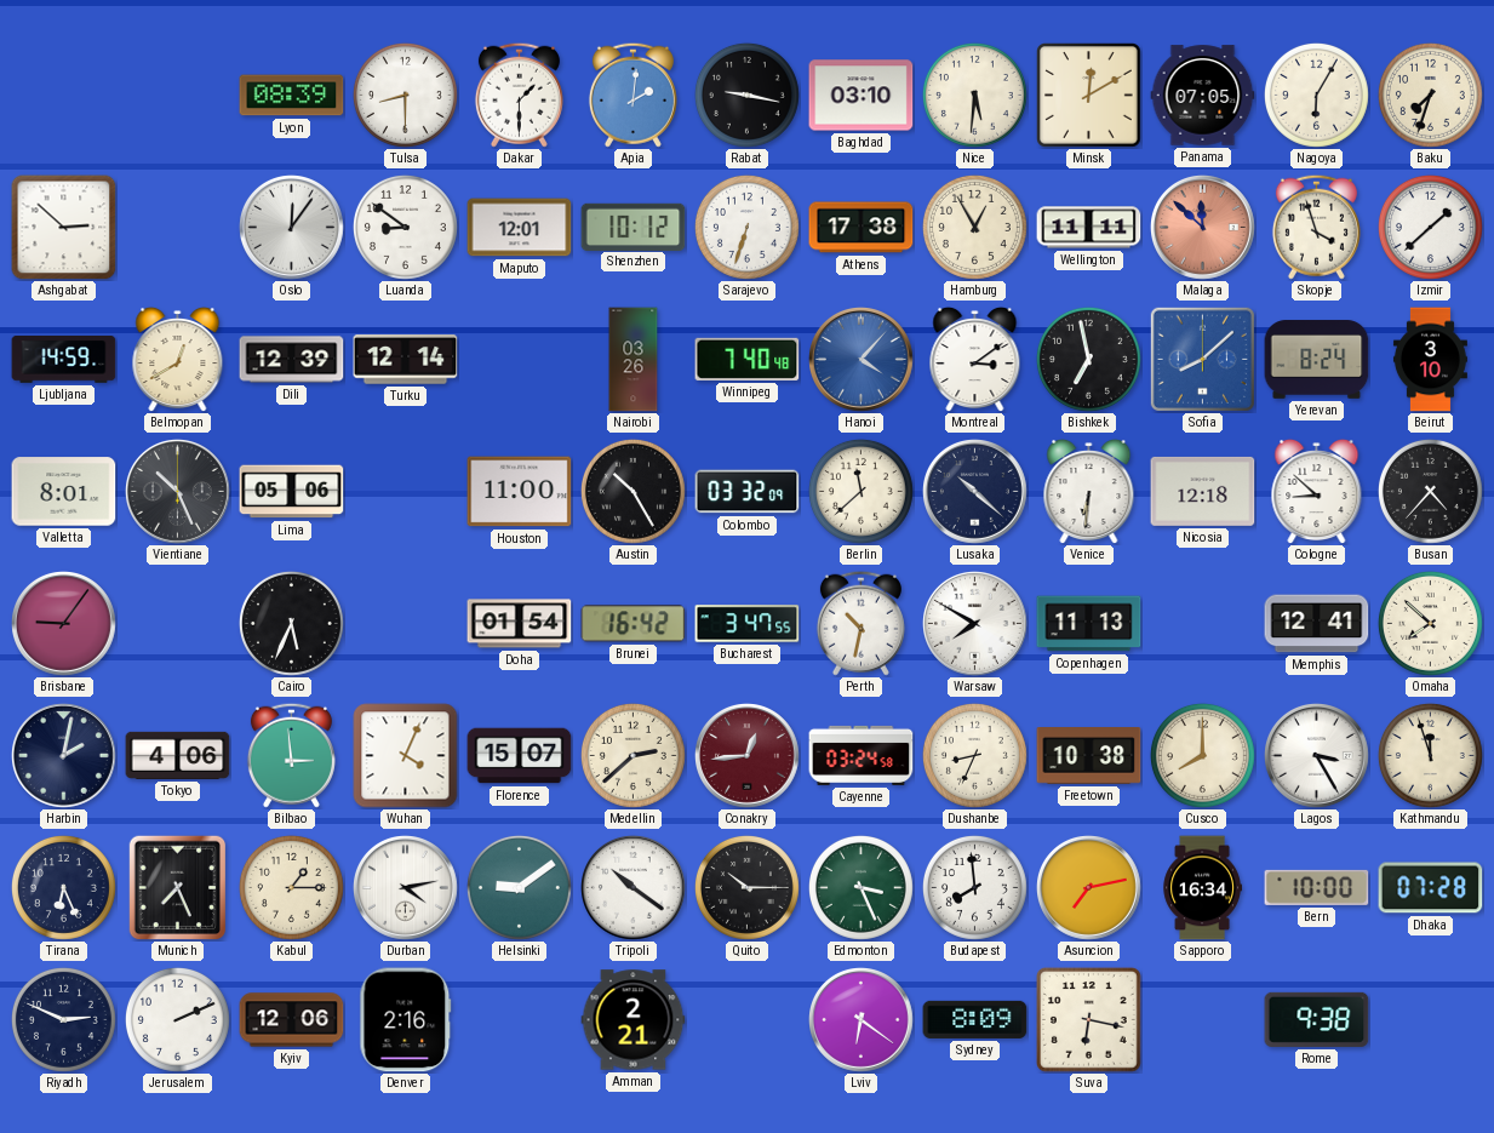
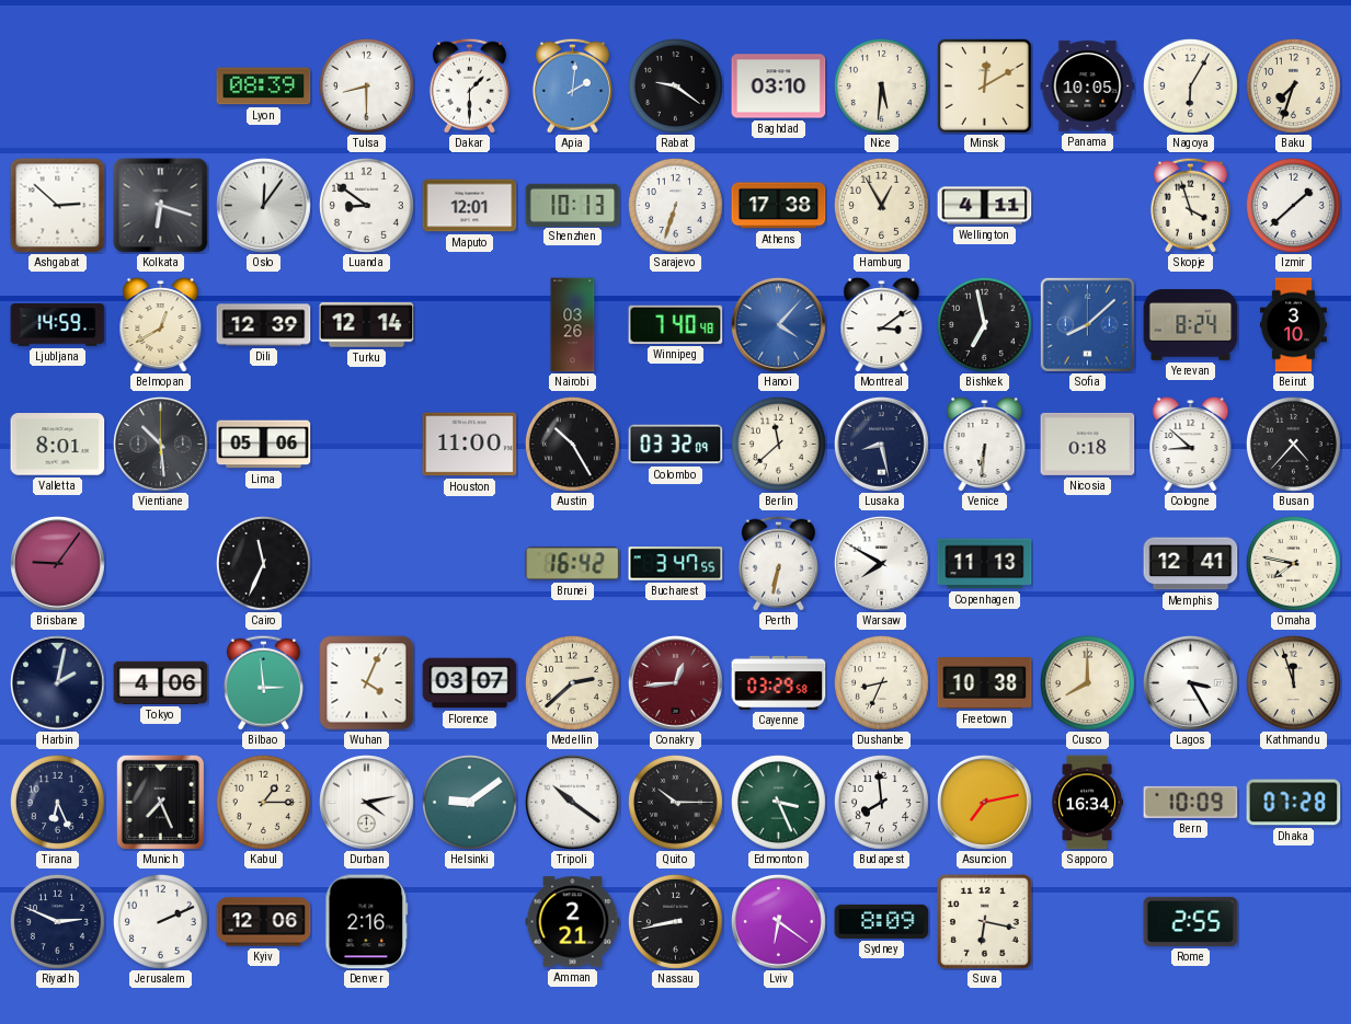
Rabat: 9:17 -> 9:21
Panama: 07:05 -> 10:05
Kolkata: none -> 6:18
Shenzhen: 10:12 -> 10:13
Wellington: 11:11 -> 4:11
Malaga: 11:52 -> none
Vientiane: 10:26 -> 10:29
Lusaka: 10:22 -> 8:28
Nicosia: 12:18 -> 0:18
Cairo: 5:34 -> 11:34
Doha: 01:54 -> none
Perth: 10:32 -> 6:32
Omaha: 7:52 -> 7:47
Florence: 15:07 -> 03:07
Cayenne: 03:24 -> 03:29
Bern: 10:00 -> 10:09
Nassau: none -> 8:43
Rome: 9:38 -> 2:55
